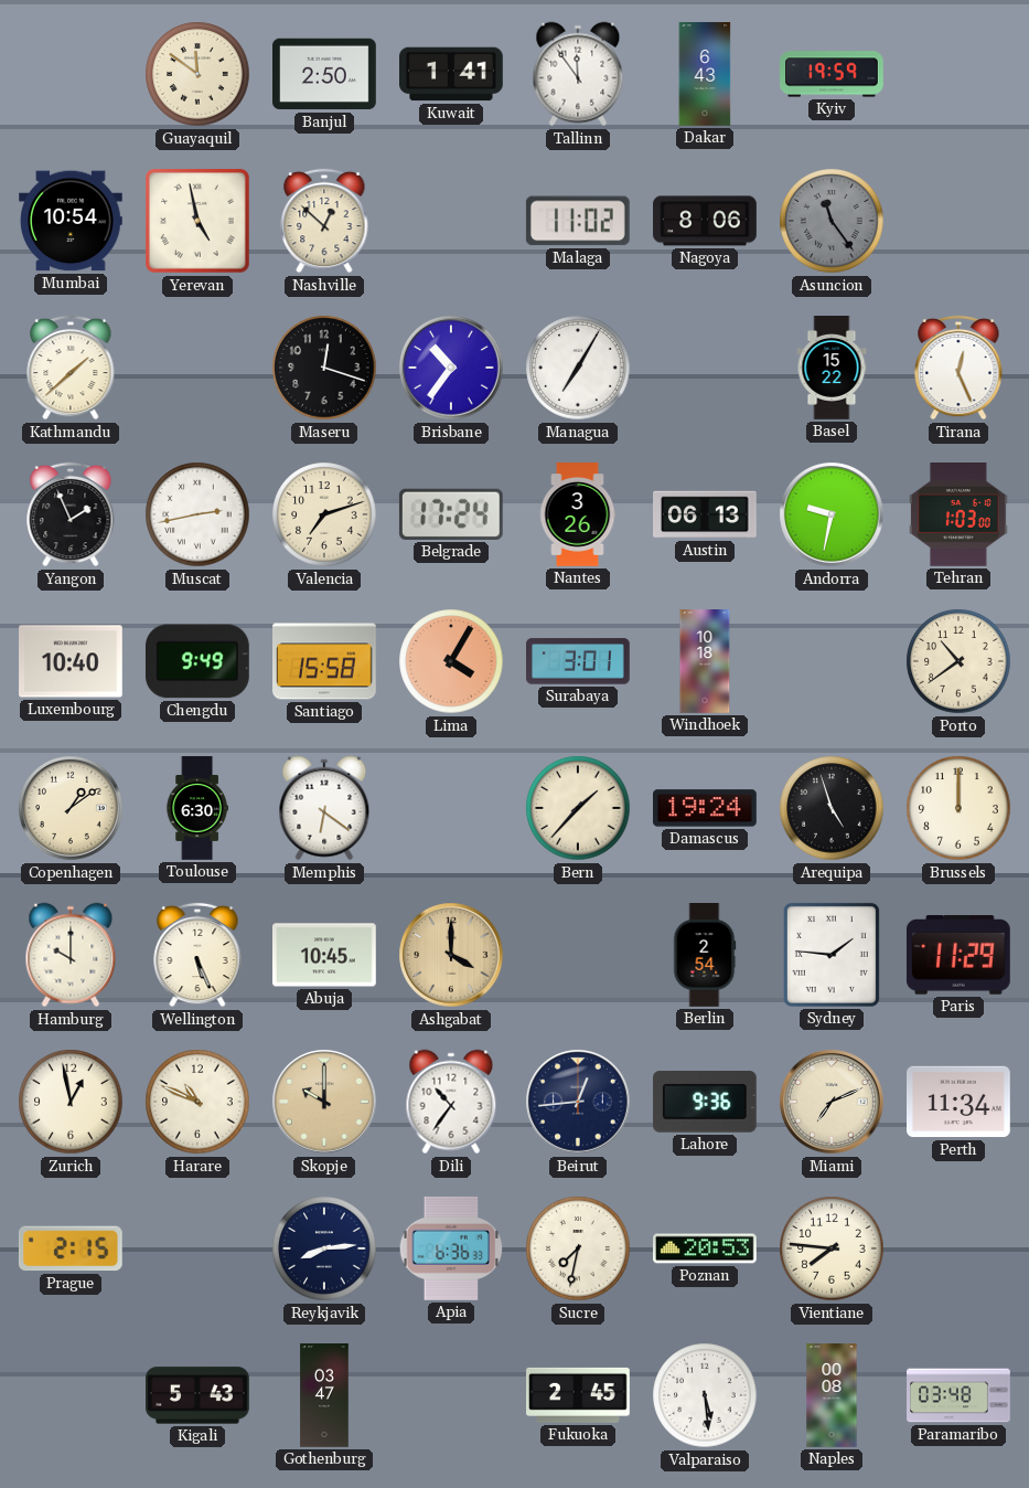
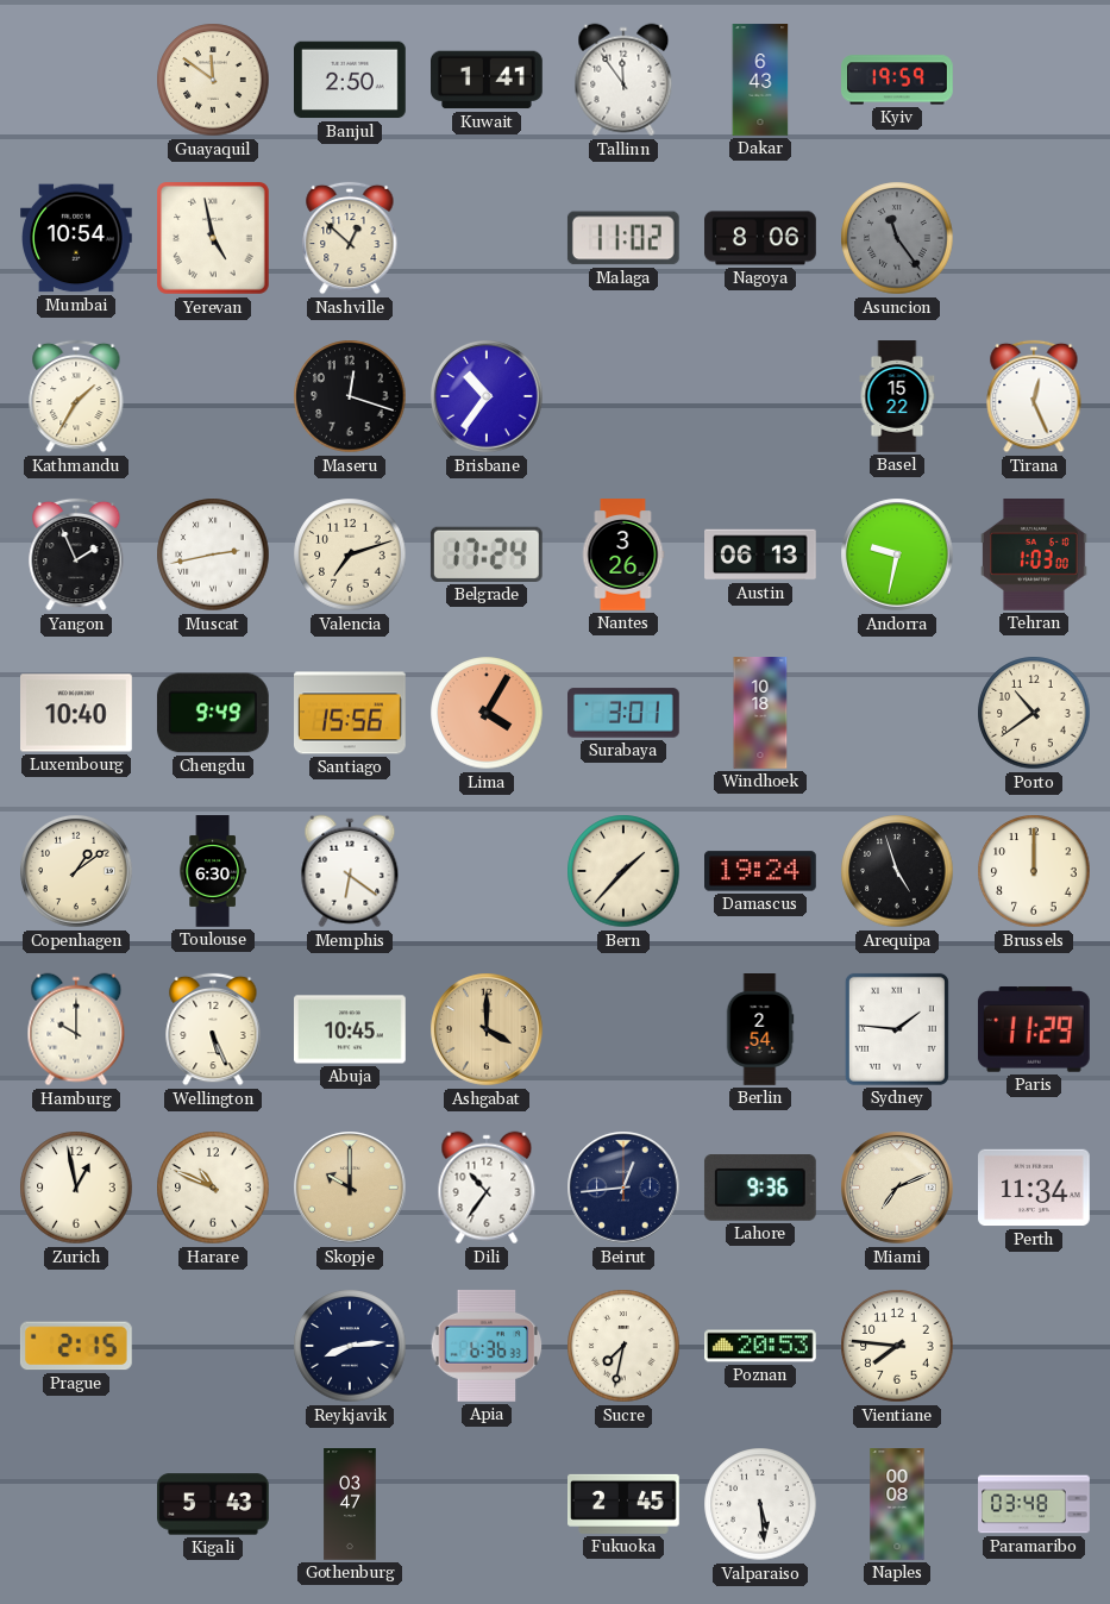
Kathmandu: 1:38 -> 1:35
Managua: 7:05 -> none
Santiago: 15:58 -> 15:56
